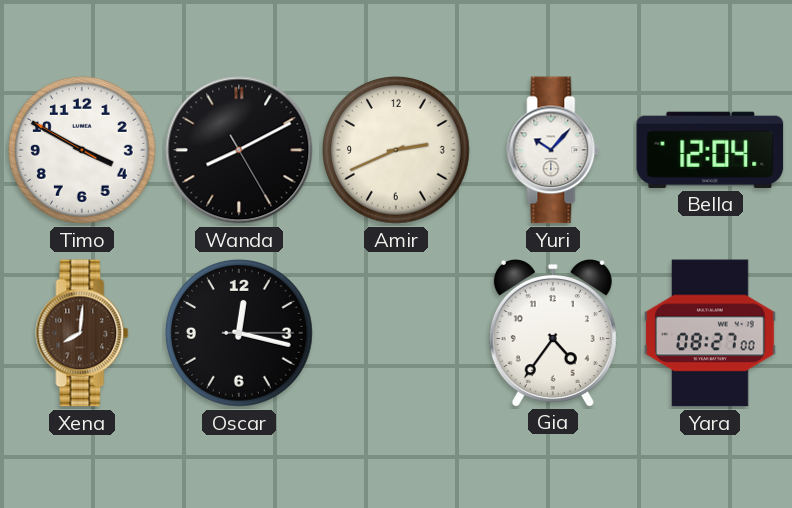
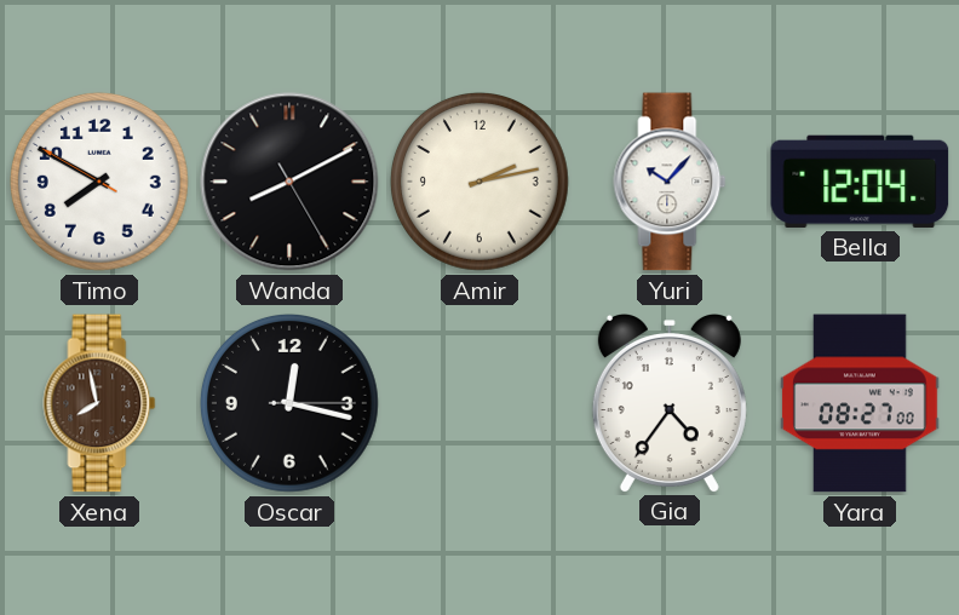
Timo: 3:49 -> 7:49
Amir: 2:41 -> 2:13
Xena: 8:01 -> 7:58
